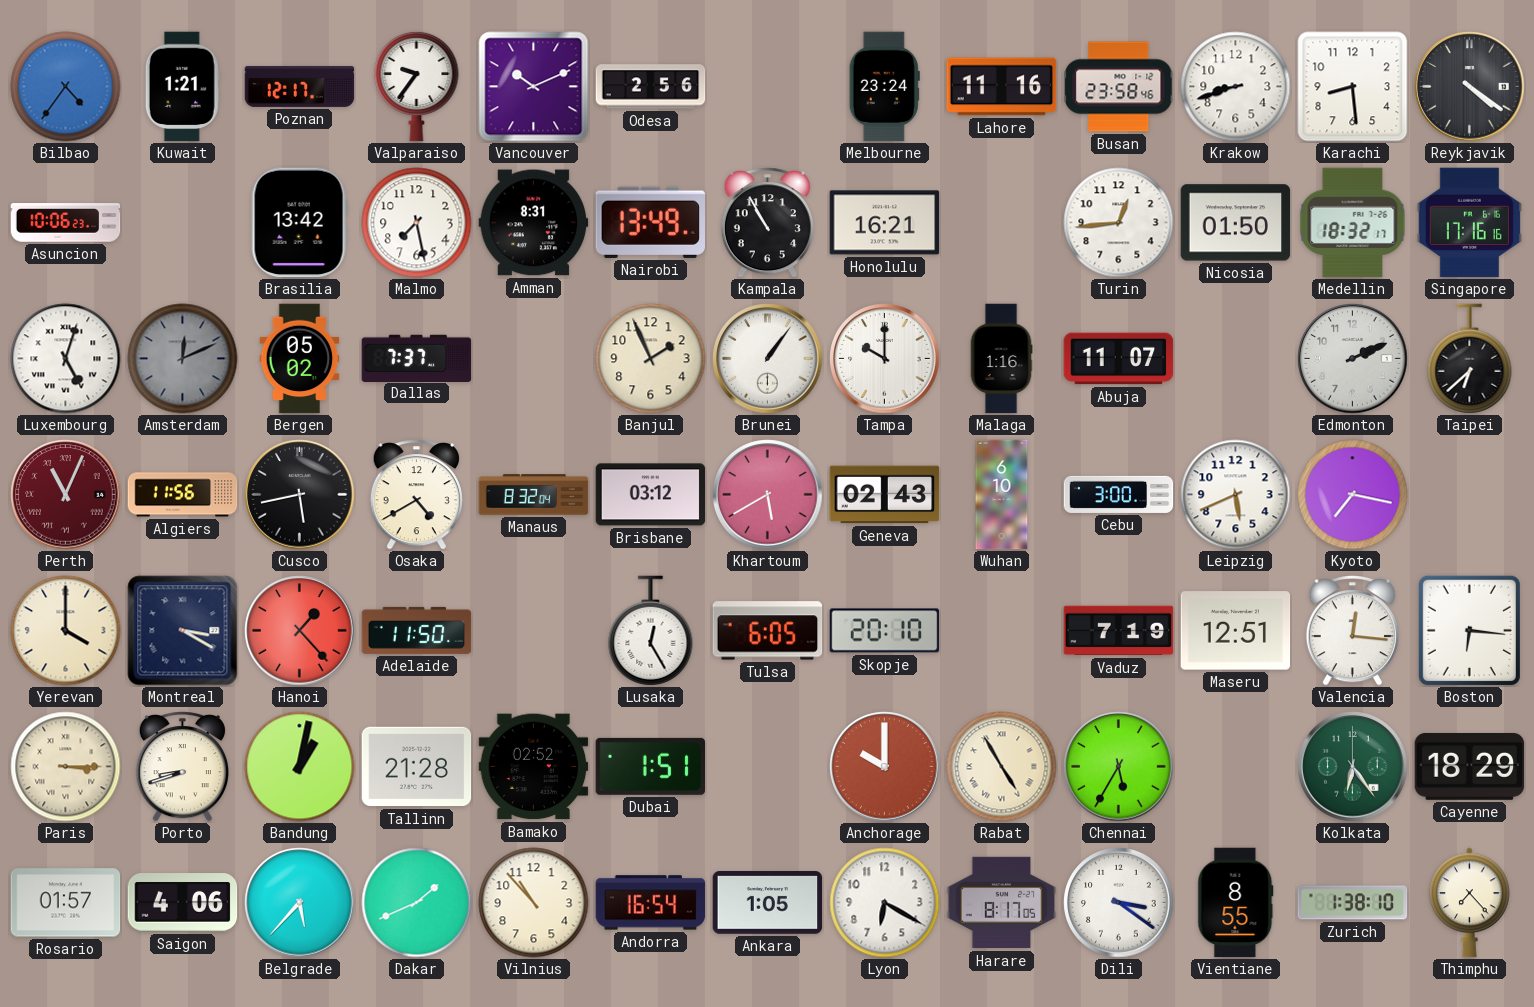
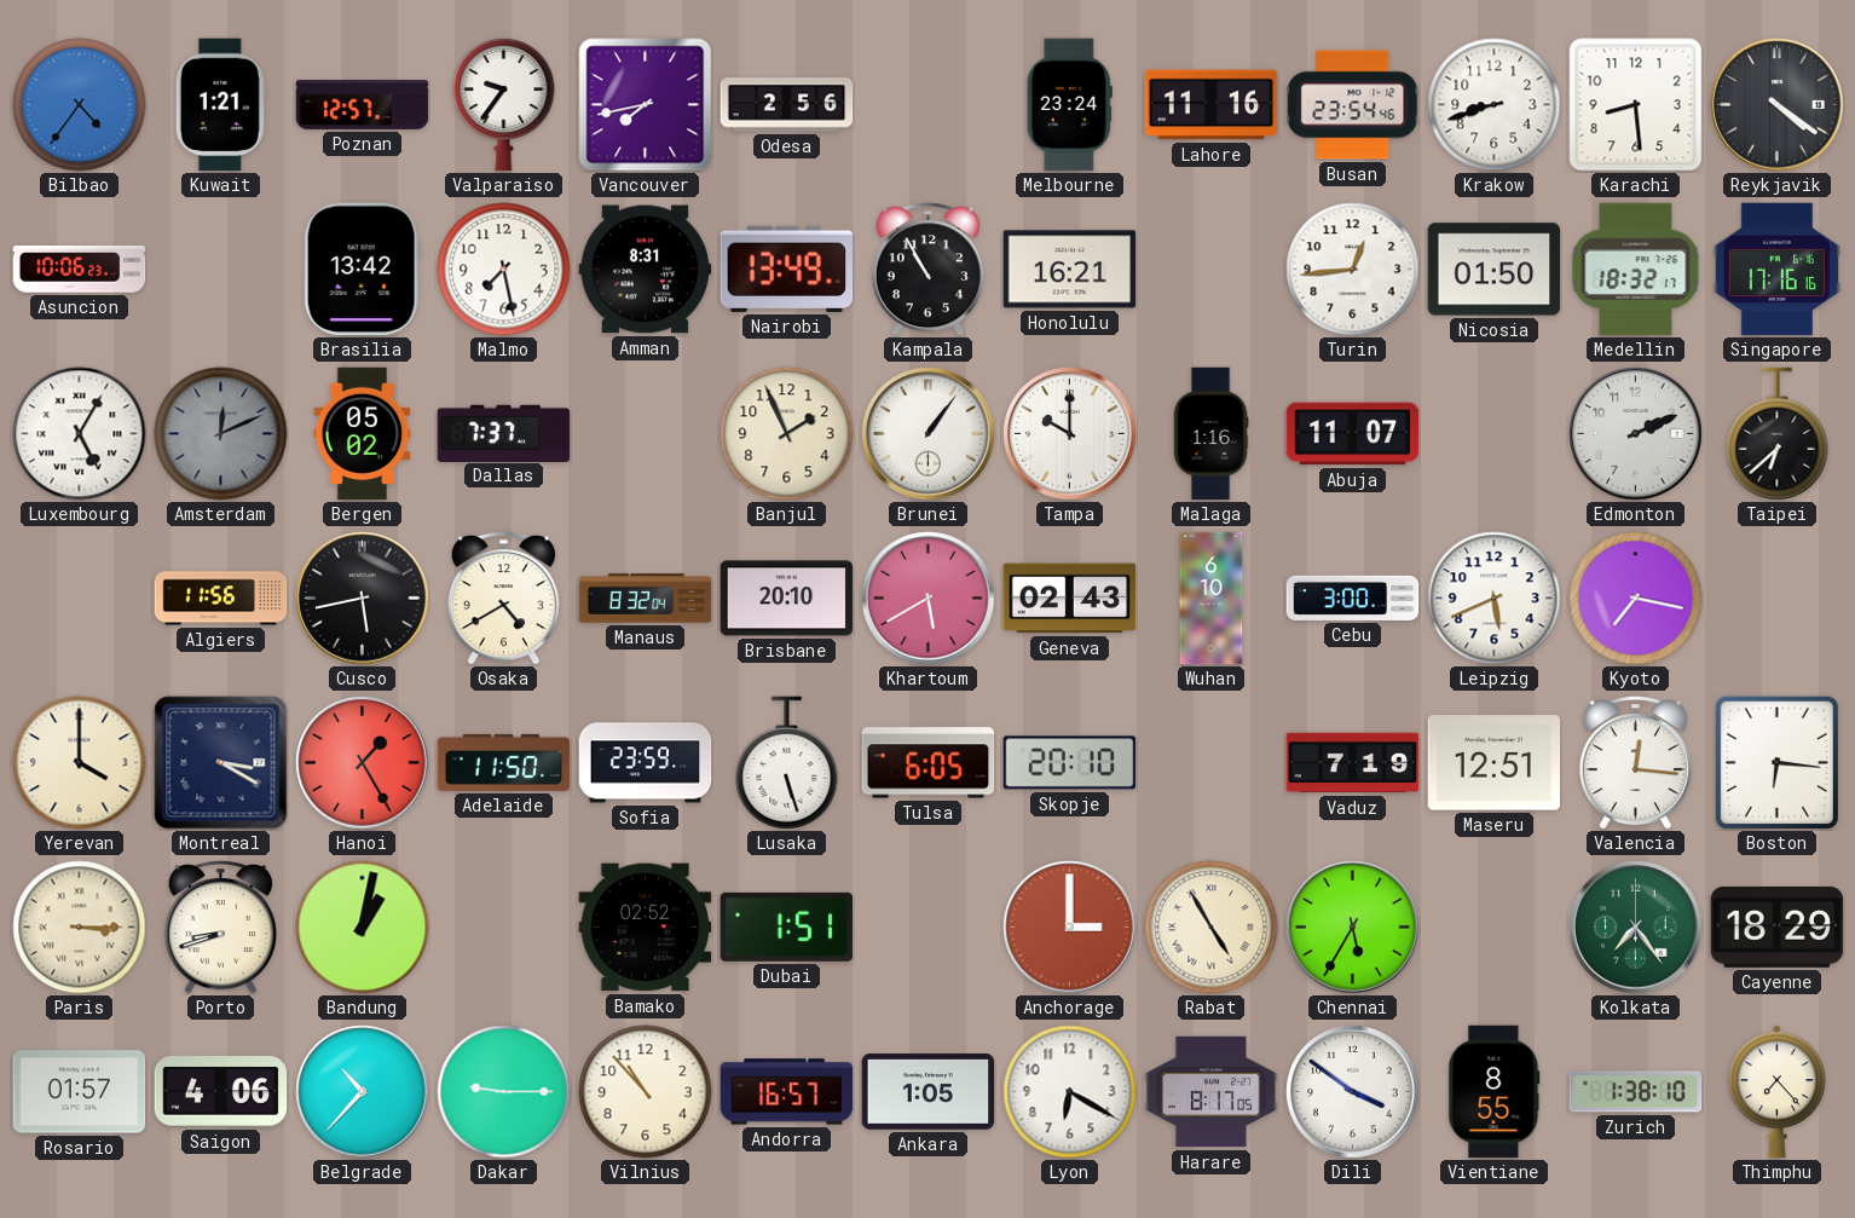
Poznan: 12:17 -> 12:57
Vancouver: 10:11 -> 7:43
Busan: 23:58 -> 23:54
Luxembourg: 5:03 -> 5:05
Perth: 11:04 -> none
Brisbane: 03:12 -> 20:10
Hanoi: 1:23 -> 1:25
Sofia: none -> 23:59
Lusaka: 12:25 -> 5:27
Tallinn: 21:28 -> none
Anchorage: 10:00 -> 3:00
Kolkata: 6:24 -> 7:24
Belgrade: 5:37 -> 10:37
Dakar: 1:41 -> 9:15
Andorra: 16:54 -> 16:57
Dili: 3:21 -> 3:51
